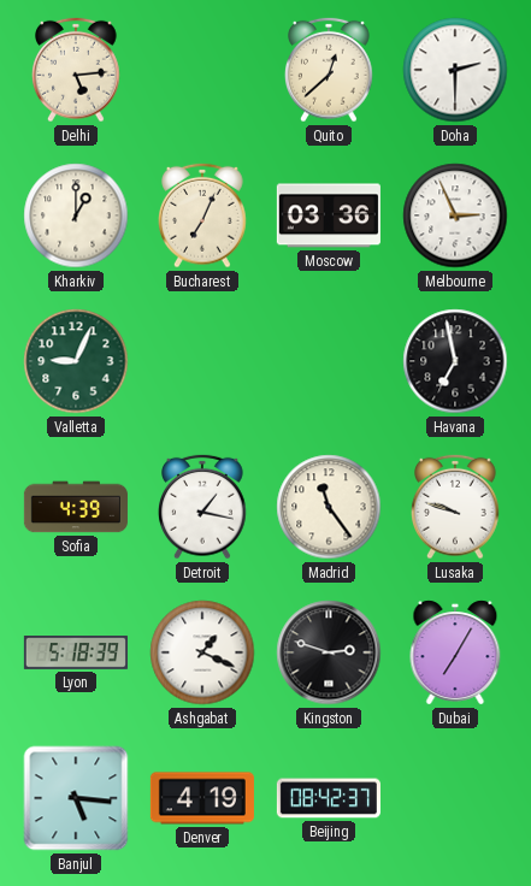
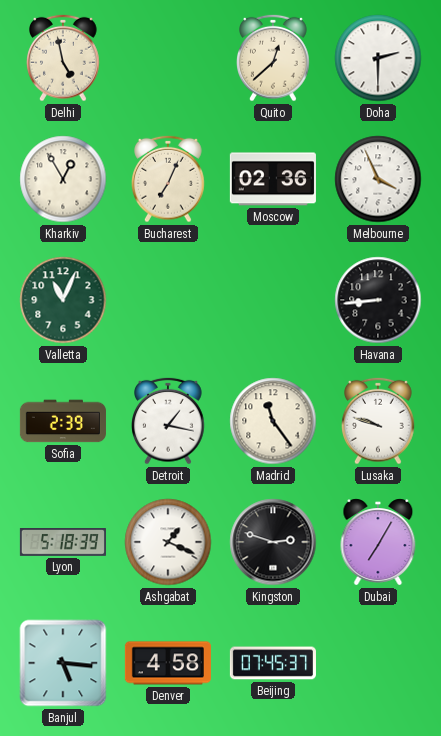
Delhi: 5:14 -> 4:58
Kharkiv: 1:00 -> 12:55
Moscow: 03:36 -> 02:36
Melbourne: 2:56 -> 3:56
Valletta: 9:04 -> 11:04
Havana: 6:58 -> 8:44
Sofia: 4:39 -> 2:39
Denver: 4:19 -> 4:58
Beijing: 08:42 -> 07:45
